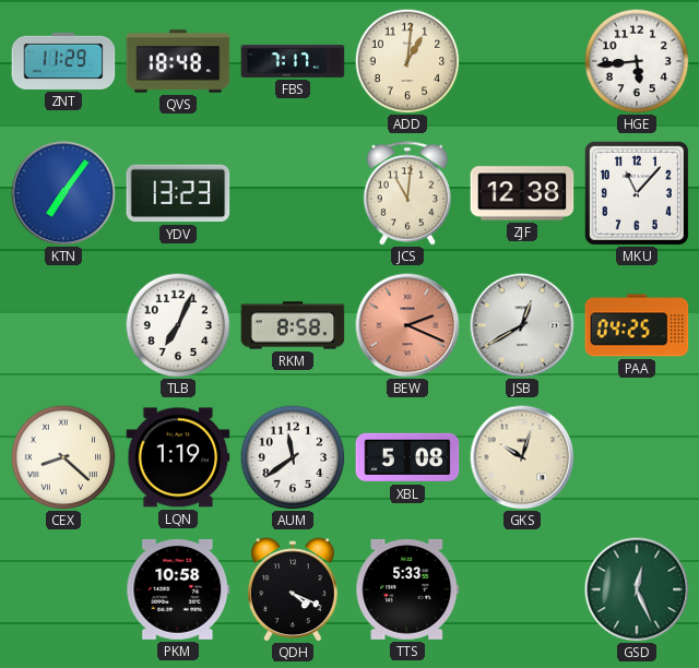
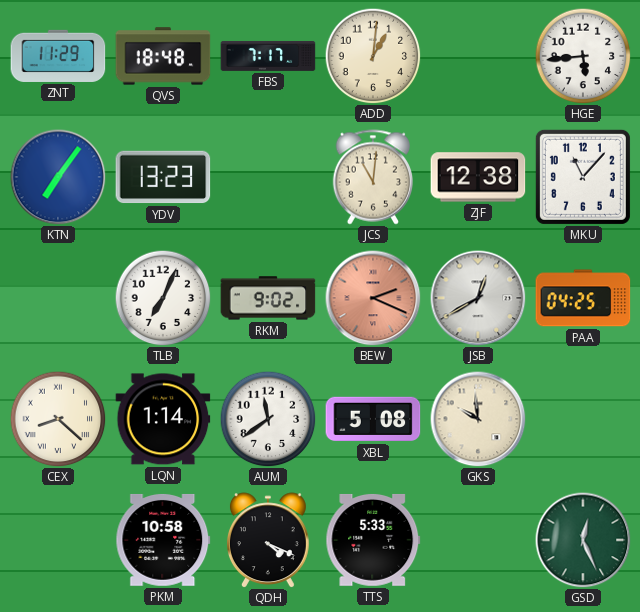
RKM: 8:58 -> 9:02
LQN: 1:19 -> 1:14
GKS: 10:03 -> 9:59
